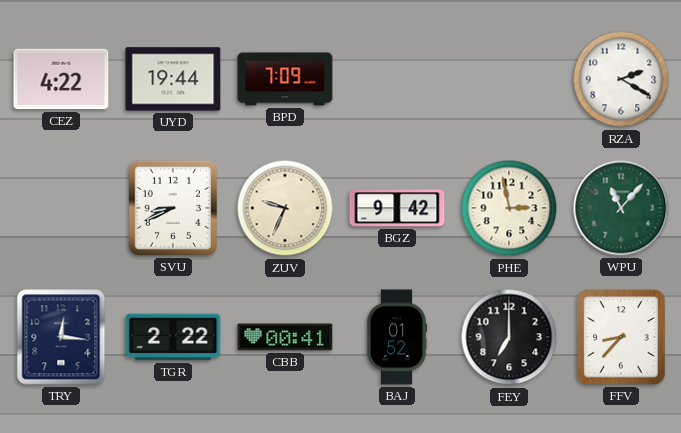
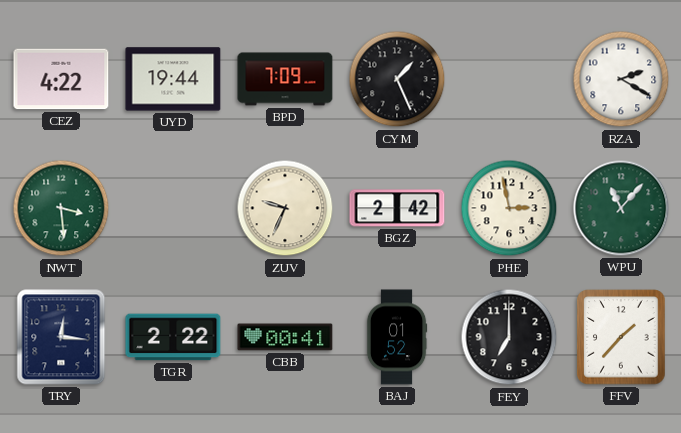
CYM: none -> 1:26
NWT: none -> 3:29
SVU: 8:41 -> none
BGZ: 9:42 -> 2:42
FFV: 8:37 -> 1:37
